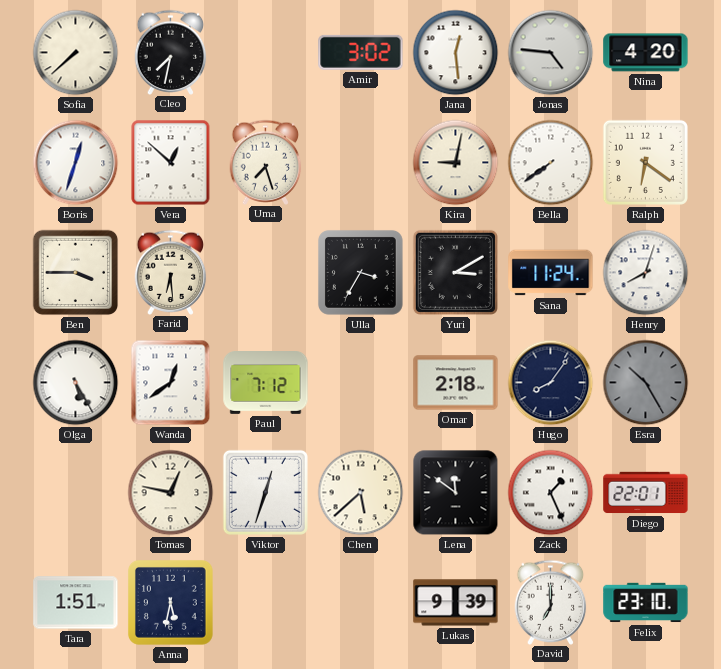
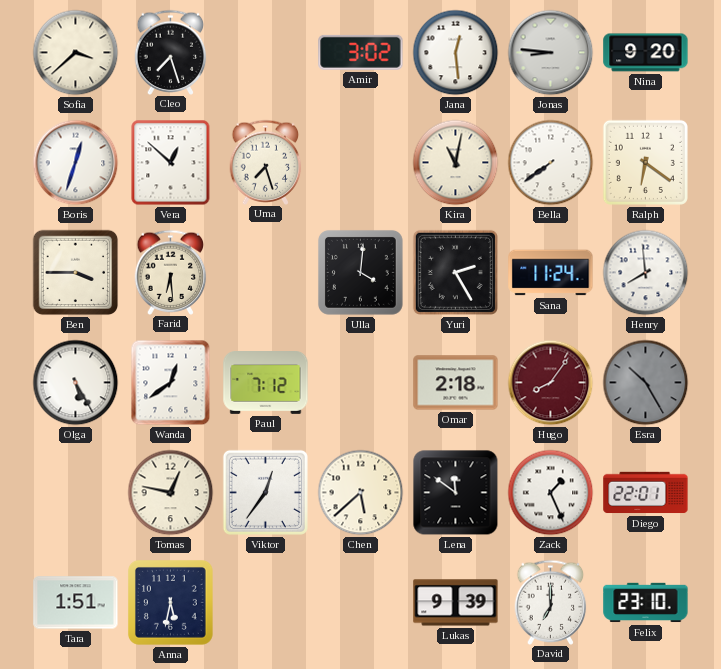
Sofia: 7:38 -> 3:38
Cleo: 7:32 -> 7:27
Jonas: 4:46 -> 8:46
Nina: 4:20 -> 9:20
Kira: 9:02 -> 11:02
Ulla: 3:35 -> 4:01
Yuri: 3:10 -> 2:25
Henry: 8:03 -> 7:59
Hugo dial: navy -> burgundy
Viktor: 12:33 -> 12:36
